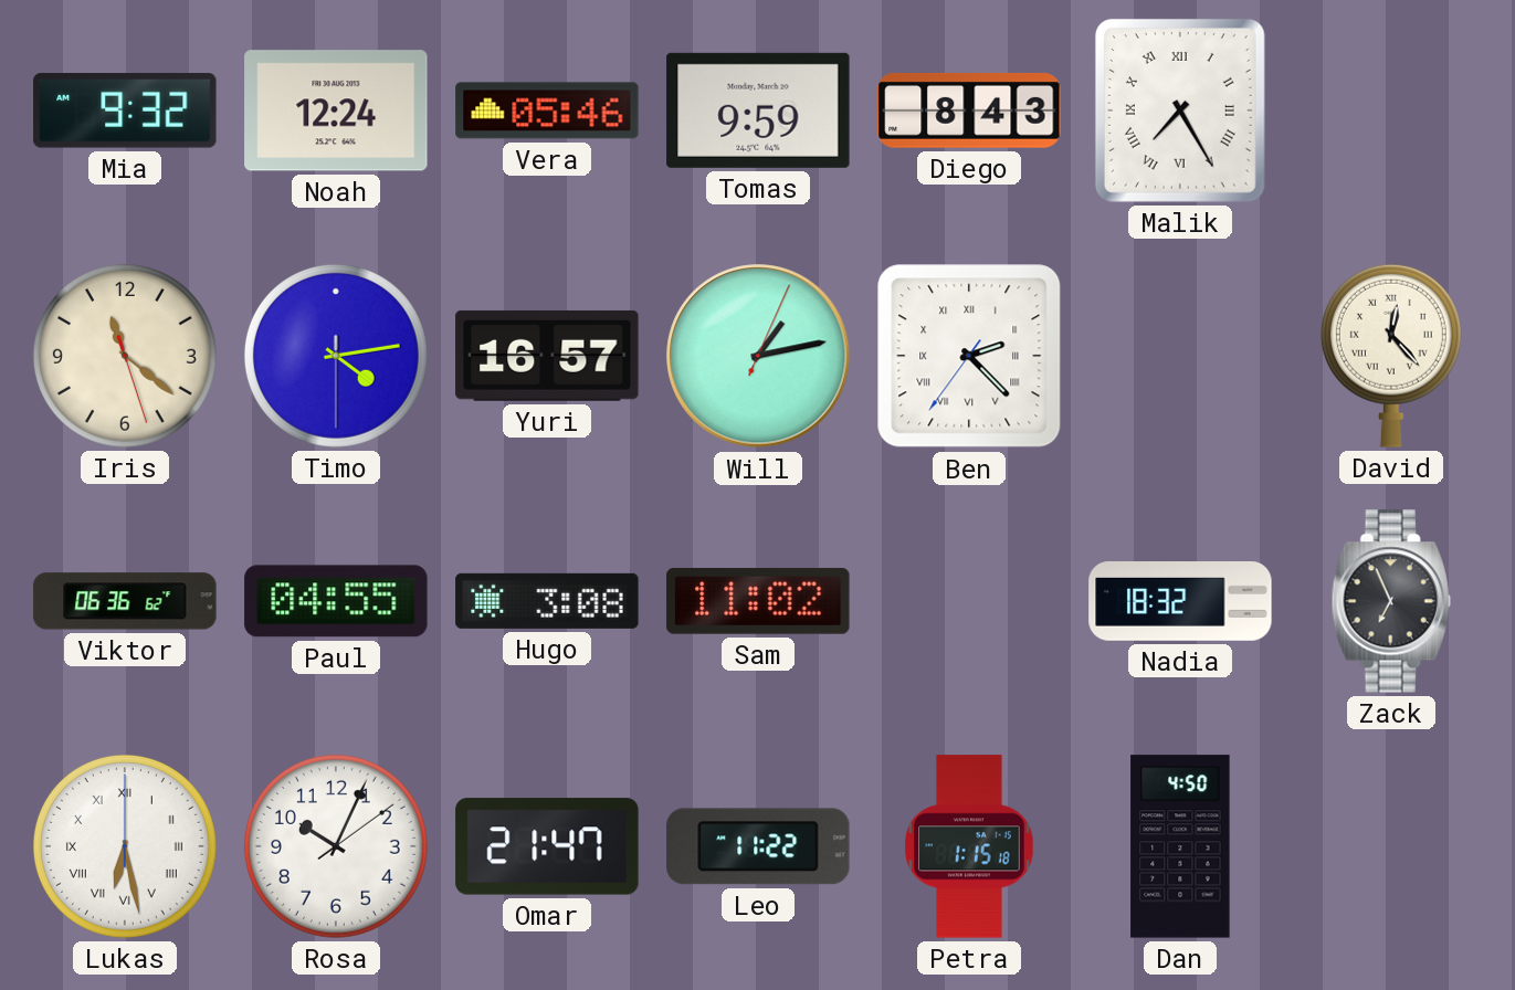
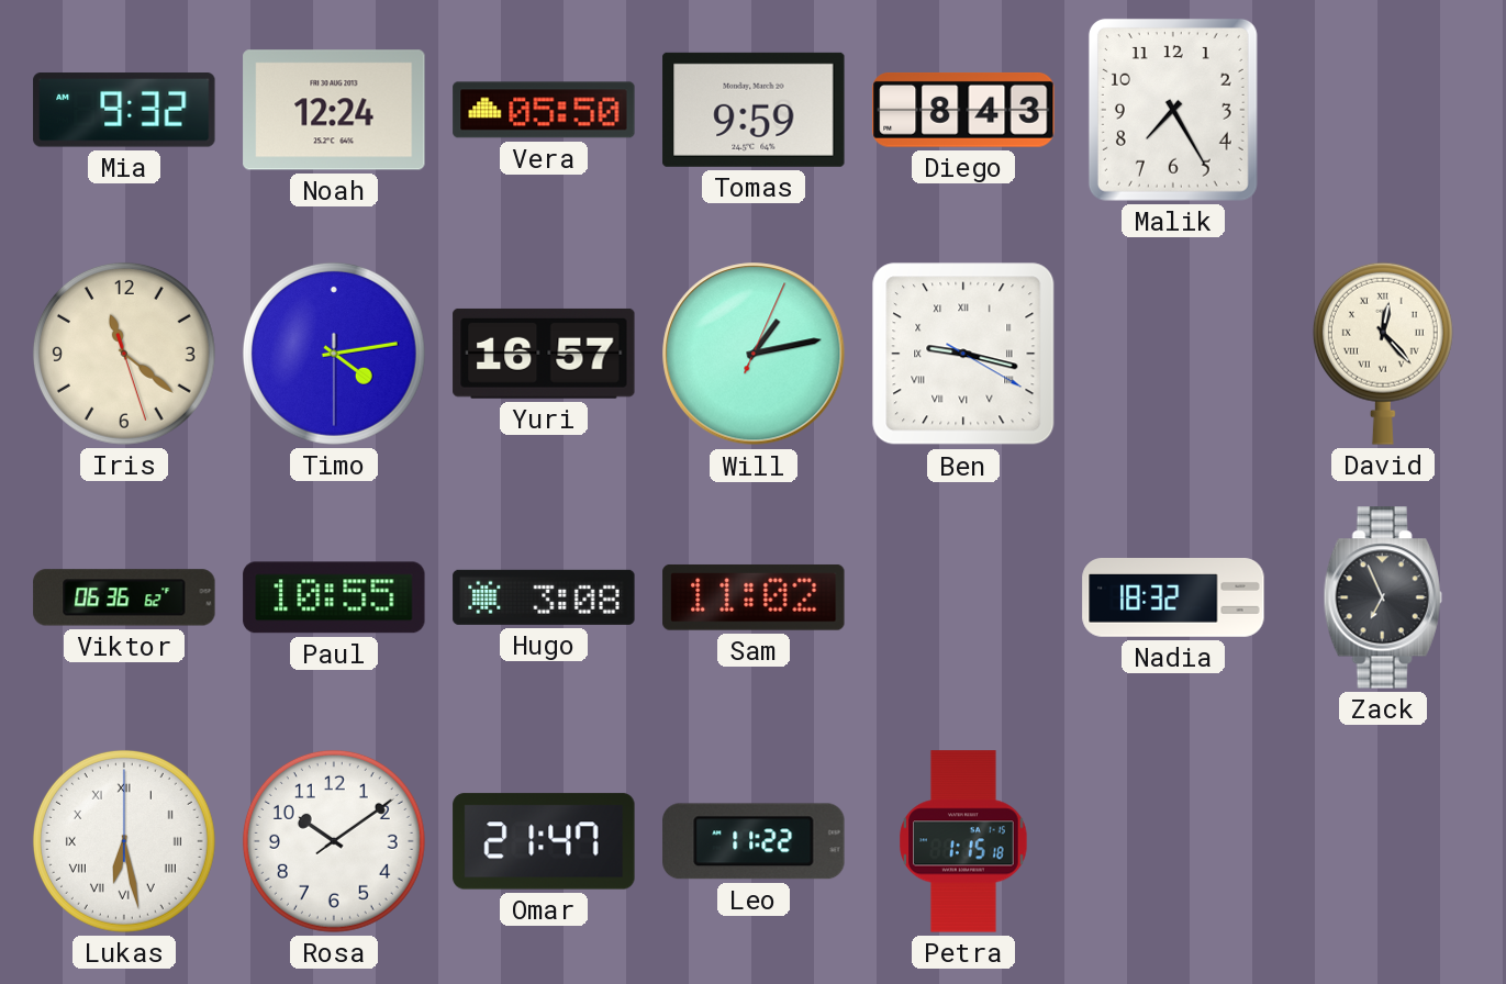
Vera: 05:46 -> 05:50
Malik numerals: Roman -> Arabic
Ben: 2:22 -> 9:17
Paul: 04:55 -> 10:55
Rosa: 10:04 -> 10:09
Dan: 4:50 -> none
